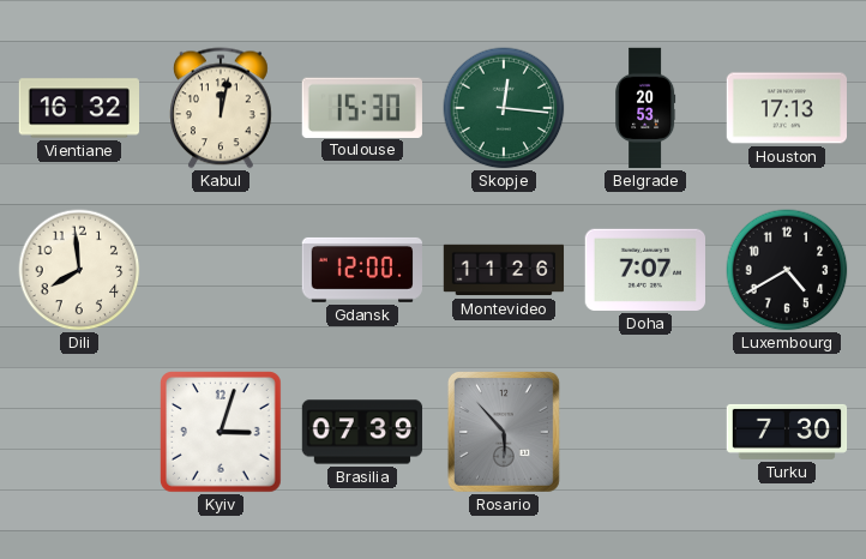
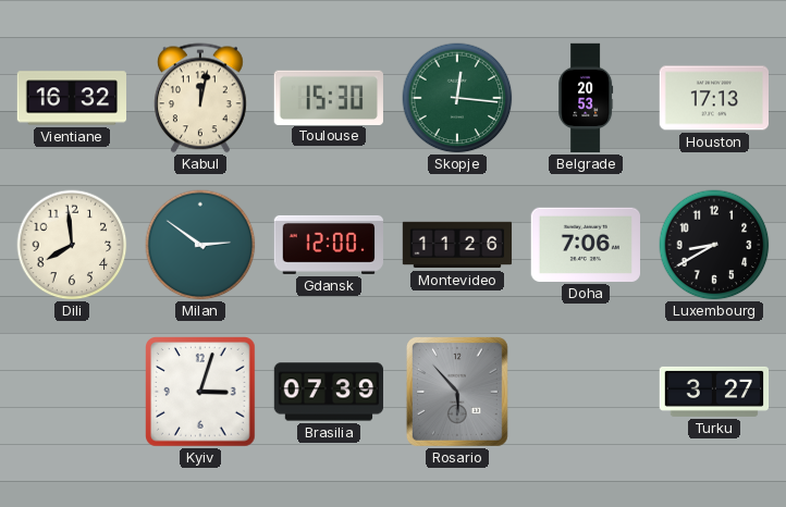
Milan: none -> 2:51
Doha: 7:07 -> 7:06
Luxembourg: 4:40 -> 8:40
Turku: 7:30 -> 3:27
